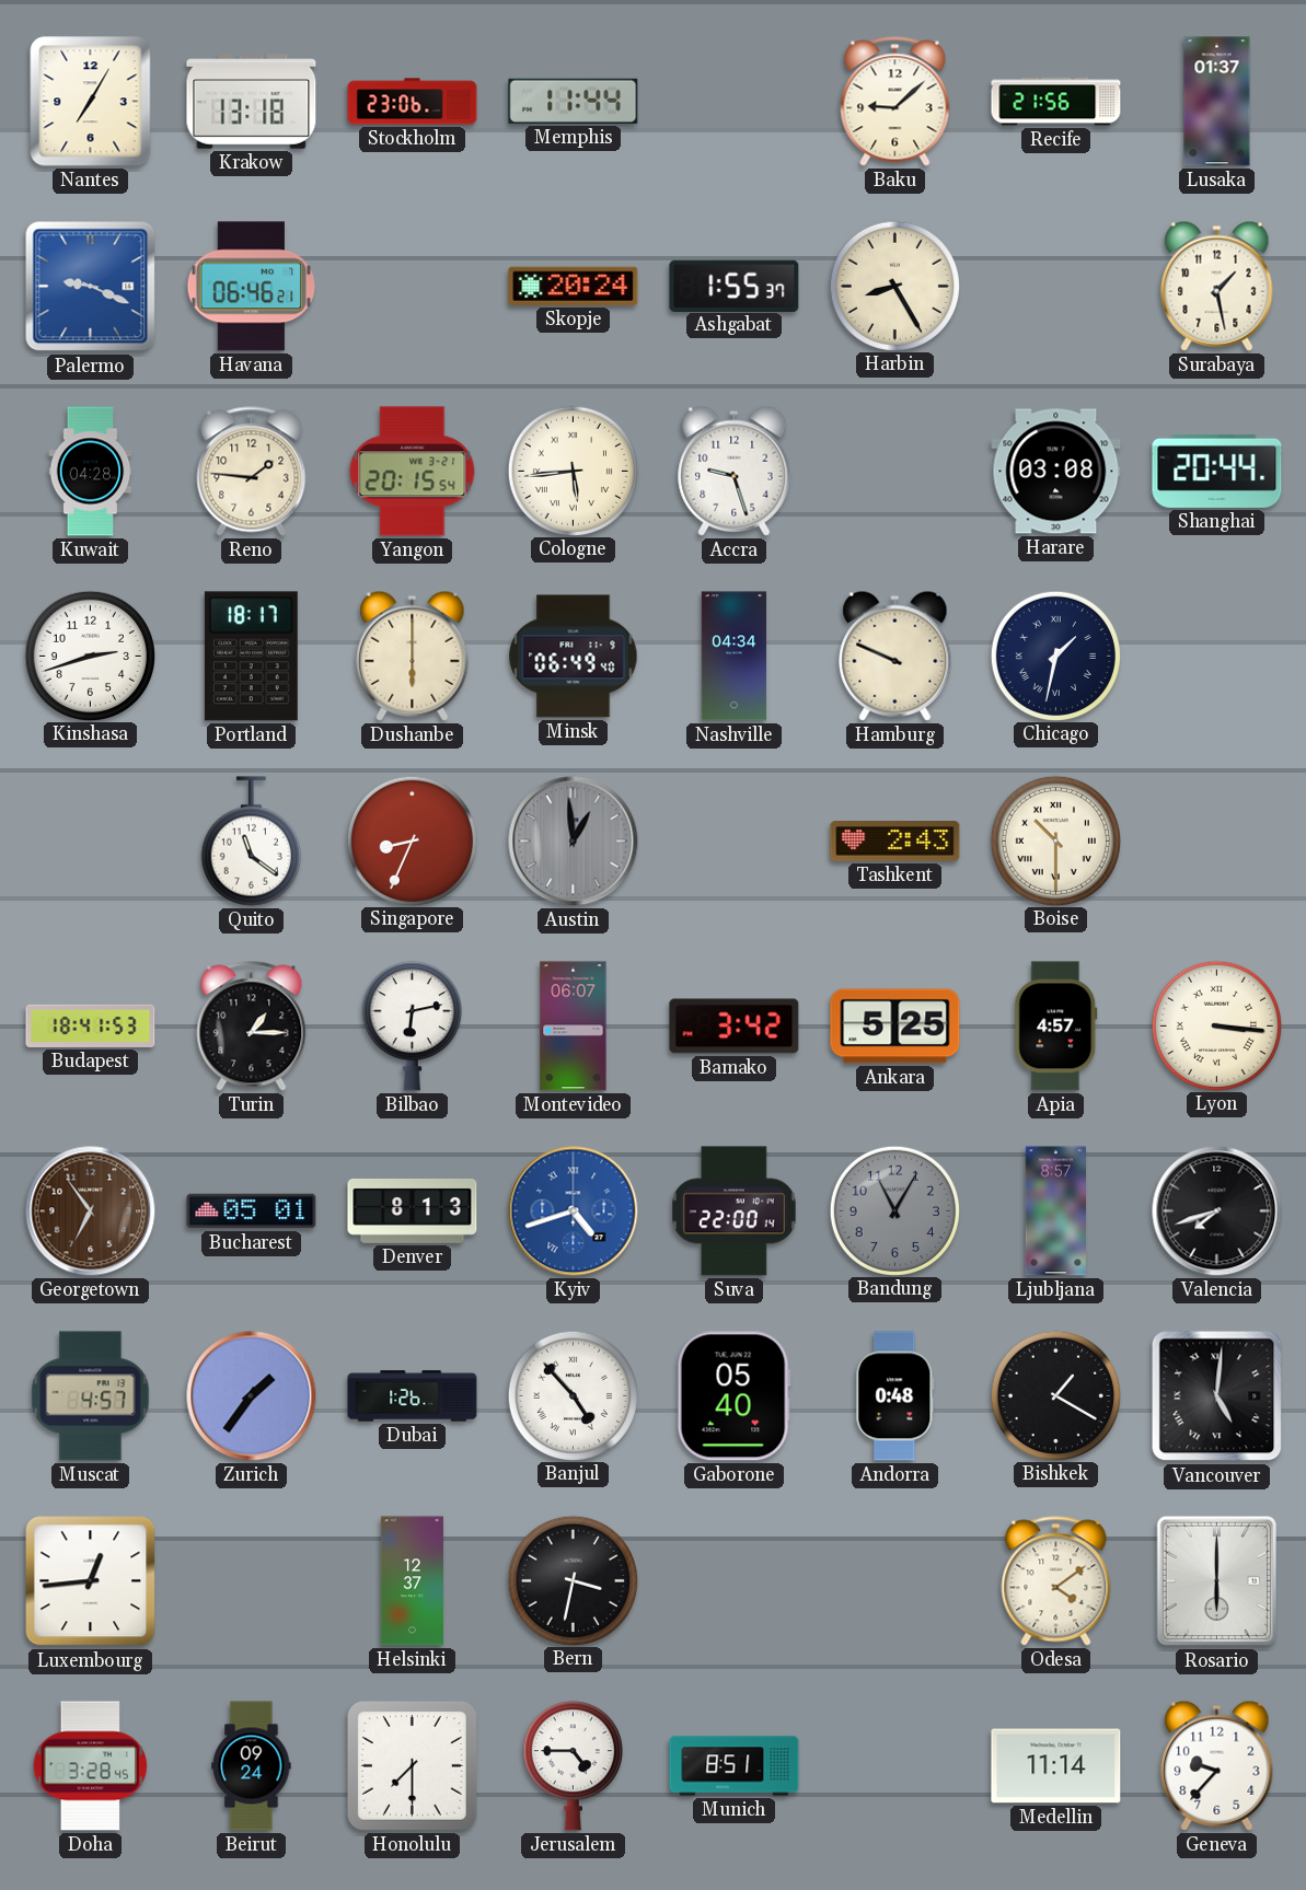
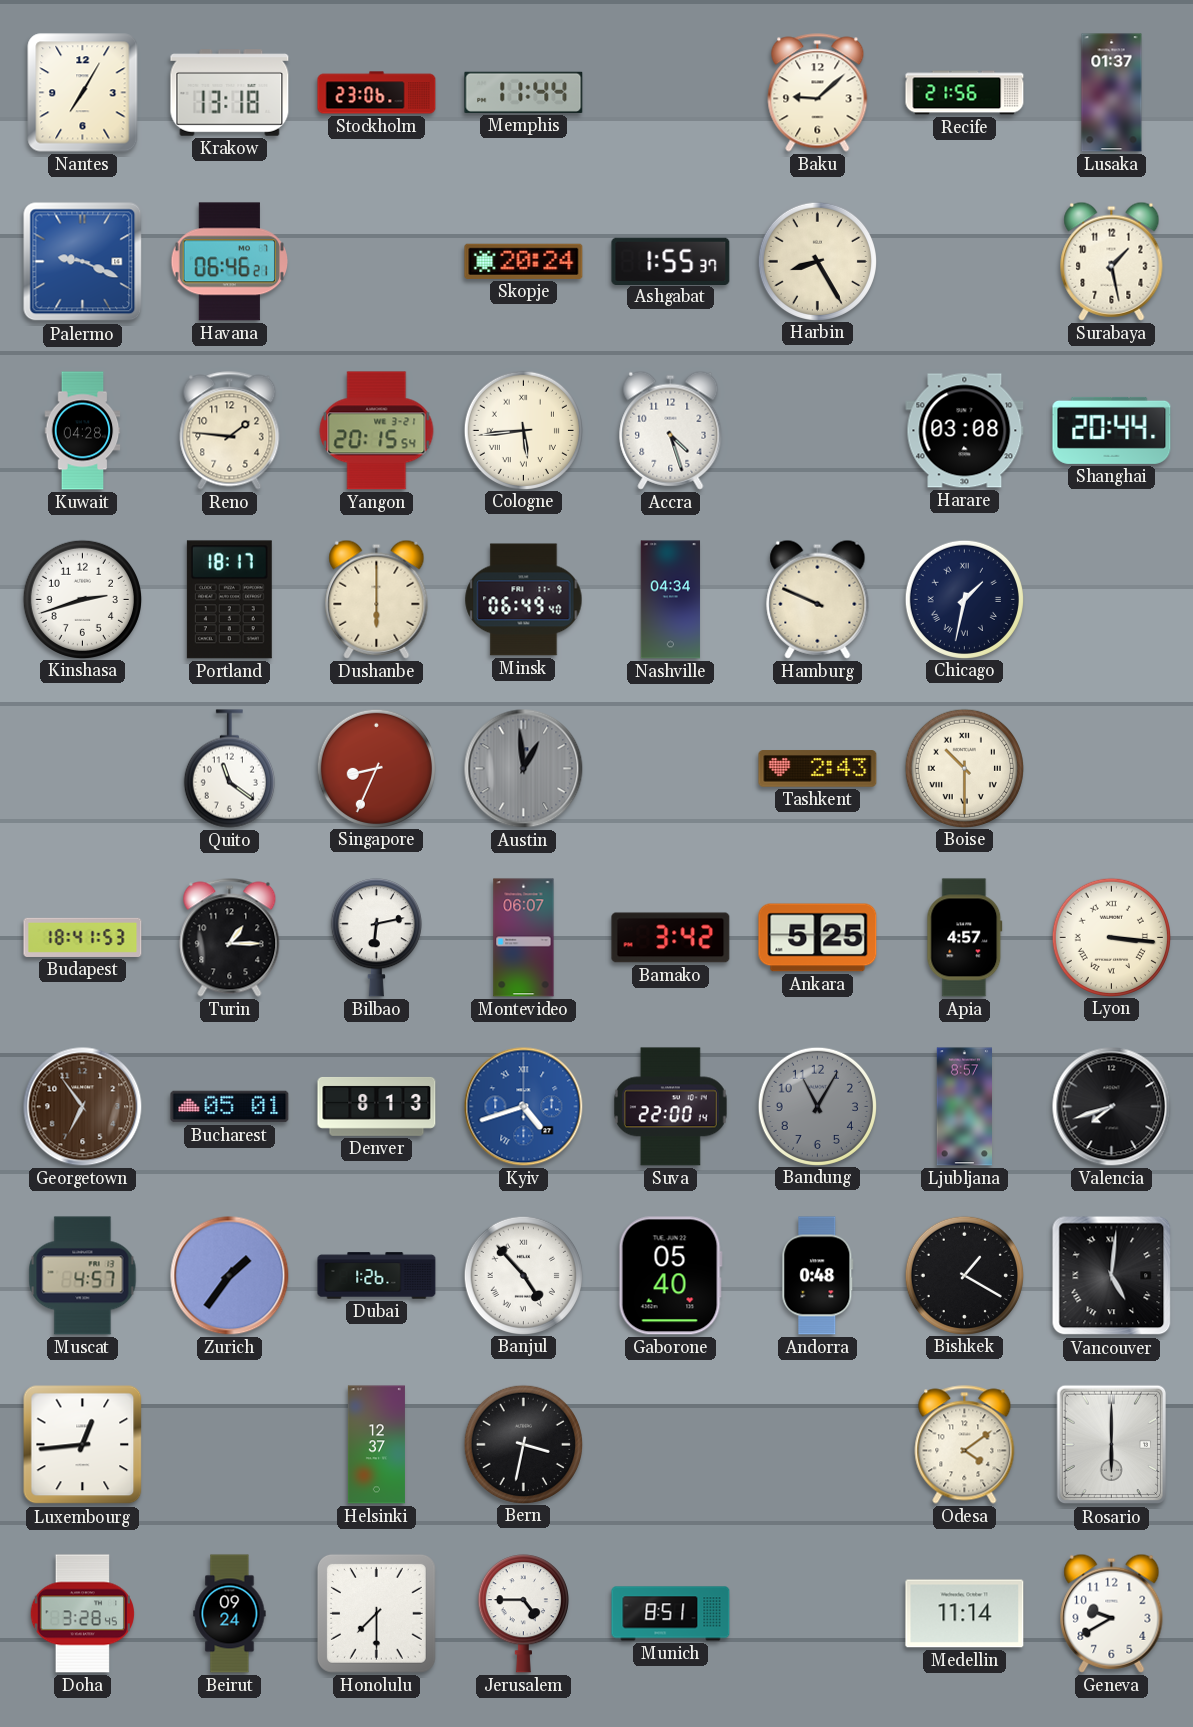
Accra: 9:27 -> 4:27
Geneva: 9:37 -> 9:40
